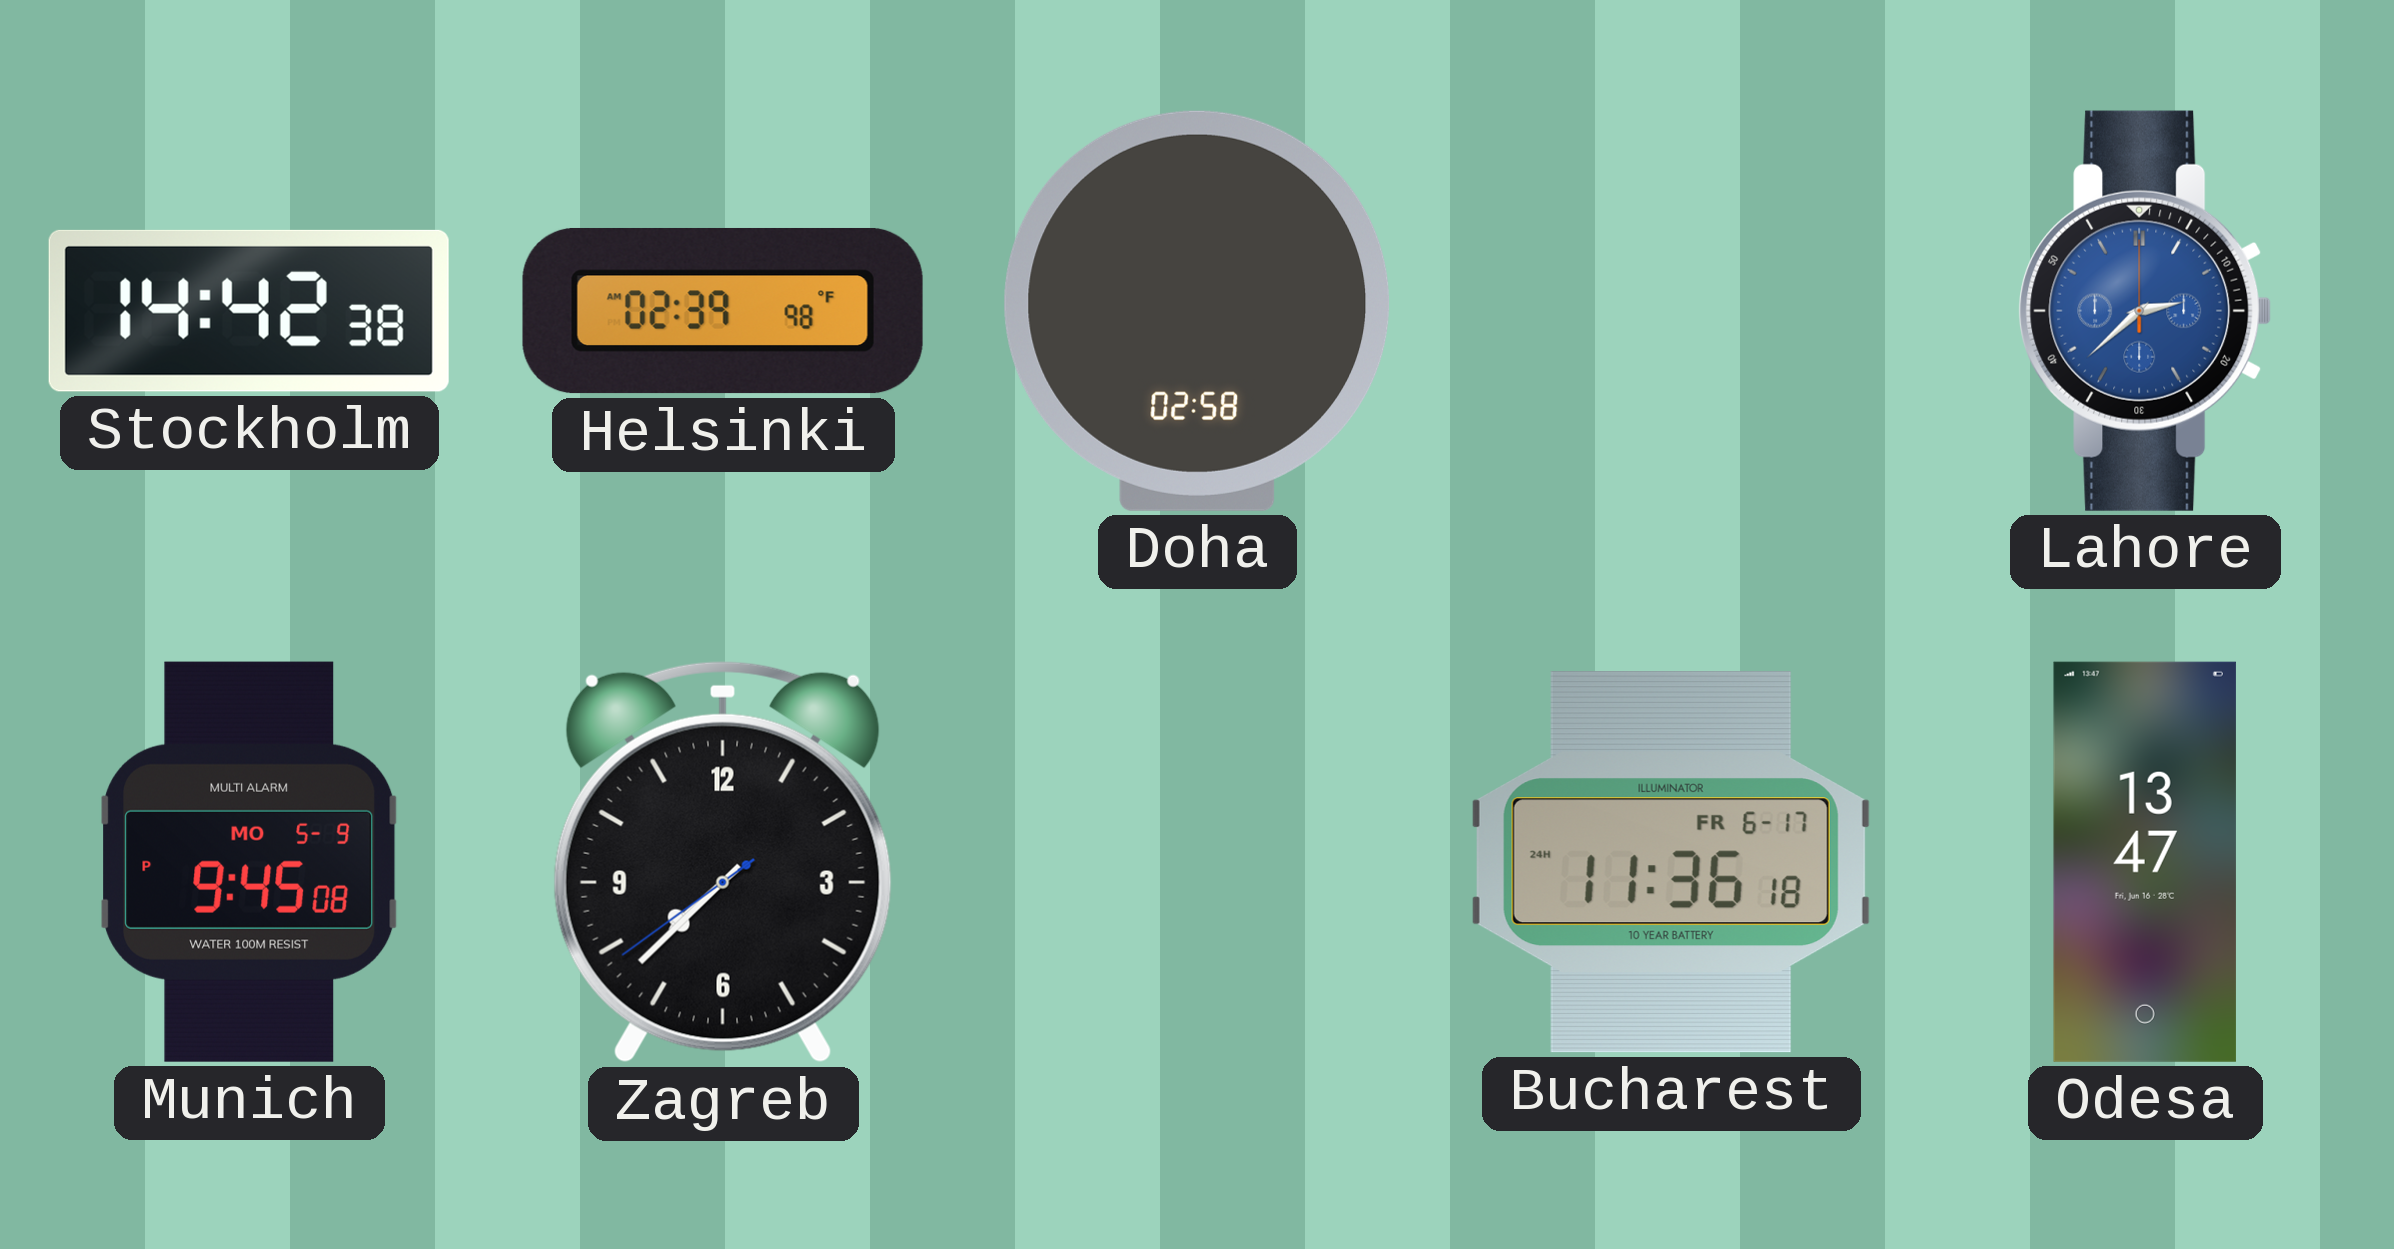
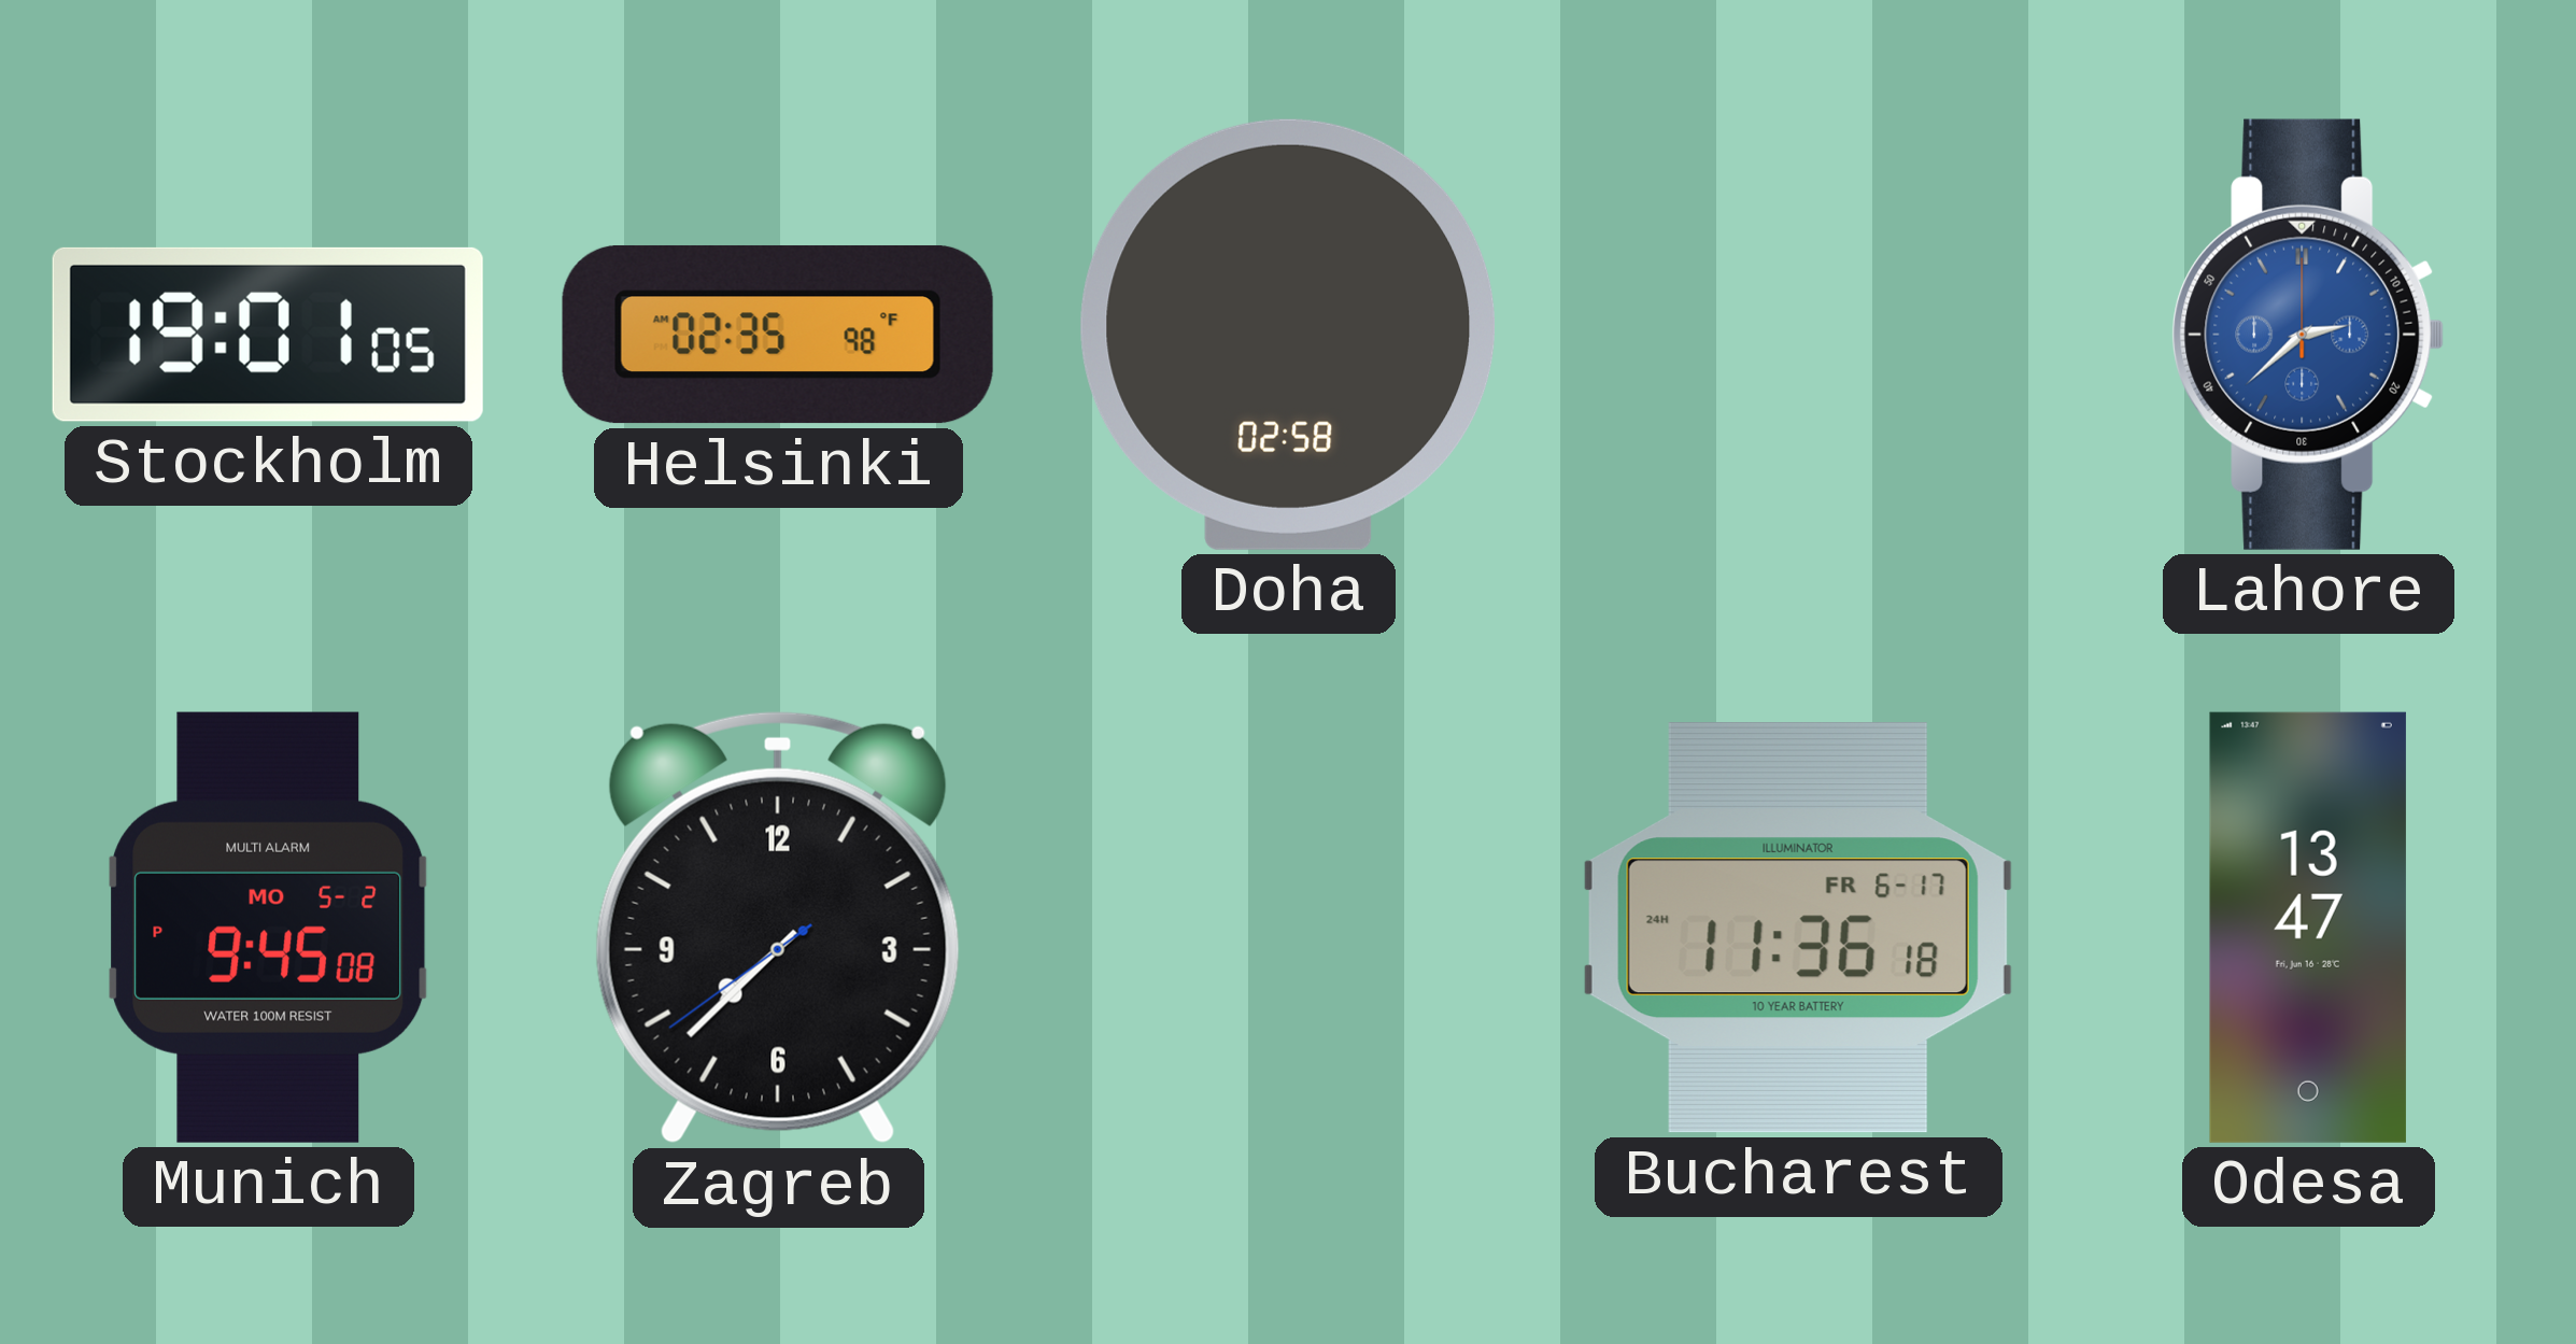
Stockholm: 14:42 -> 19:01
Helsinki: 02:39 -> 02:35
Munich date: MO 5-9 -> MO 5-2
